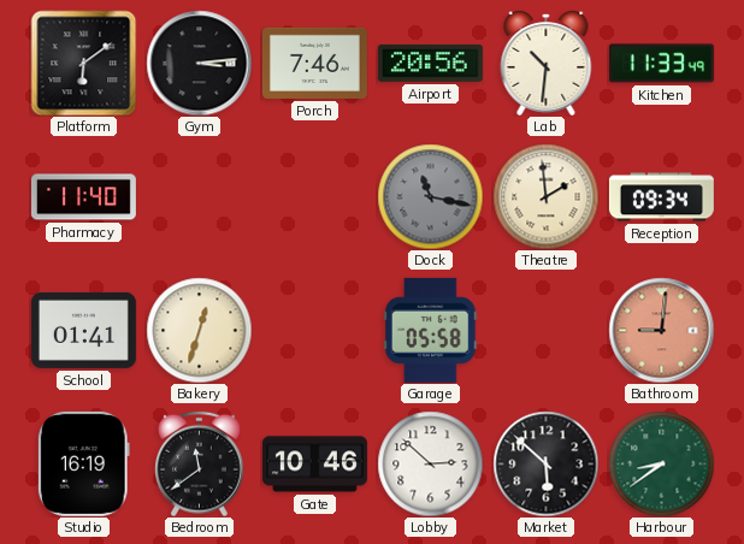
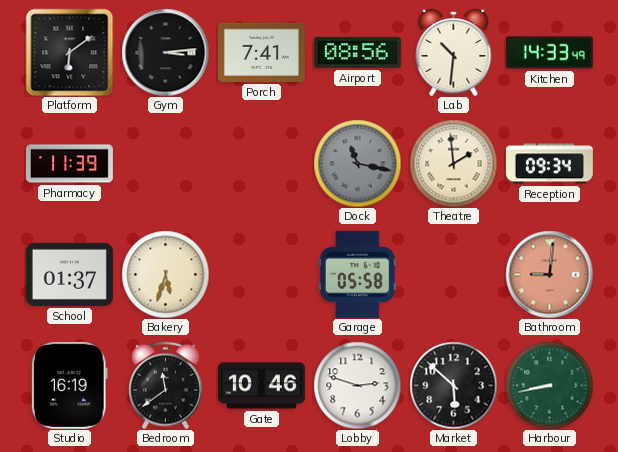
Porch: 7:46 -> 7:41
Airport: 20:56 -> 08:56
Kitchen: 11:33 -> 14:33
Pharmacy: 11:40 -> 11:39
School: 01:41 -> 01:37
Bakery: 12:33 -> 5:33
Lobby: 2:52 -> 2:48
Harbour: 8:39 -> 8:43
